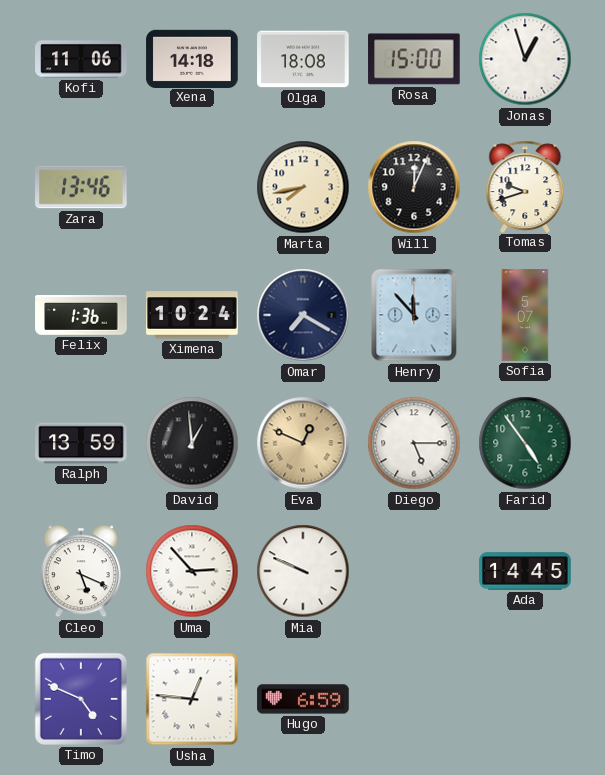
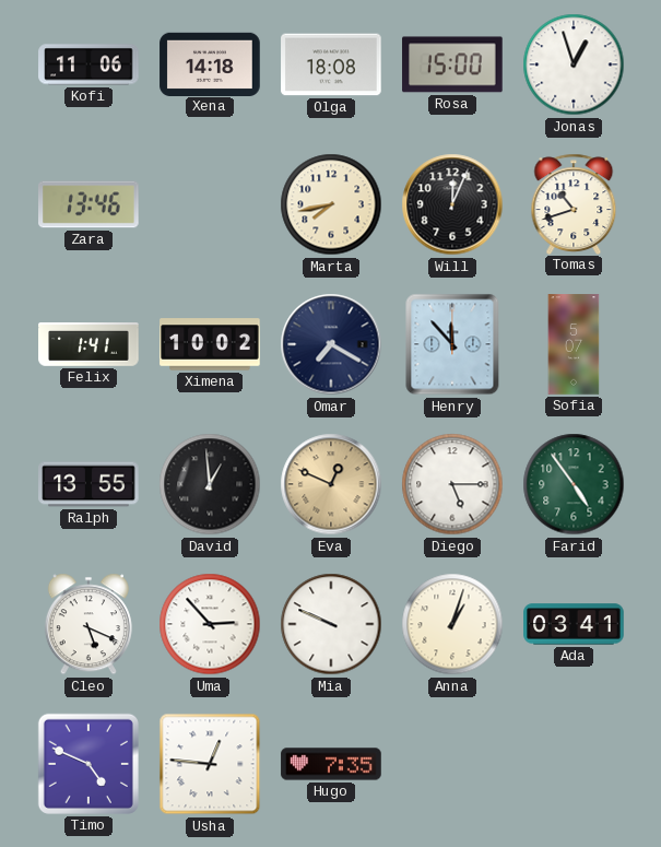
Tomas: 9:42 -> 10:42
Felix: 1:36 -> 1:41
Ximena: 10:24 -> 10:02
Ralph: 13:59 -> 13:55
Anna: none -> 1:03
Ada: 14:45 -> 03:41
Hugo: 6:59 -> 7:35
